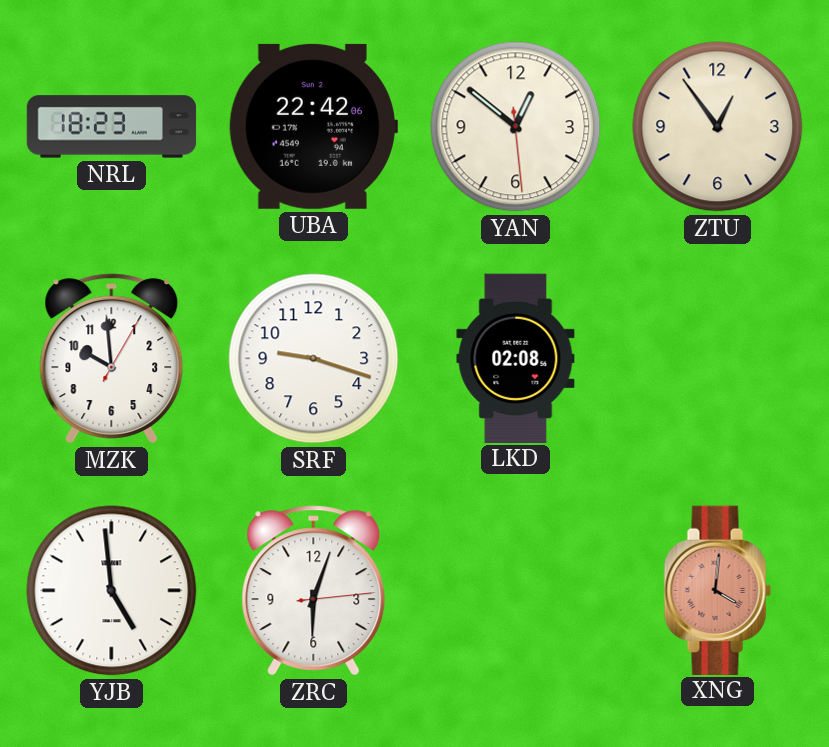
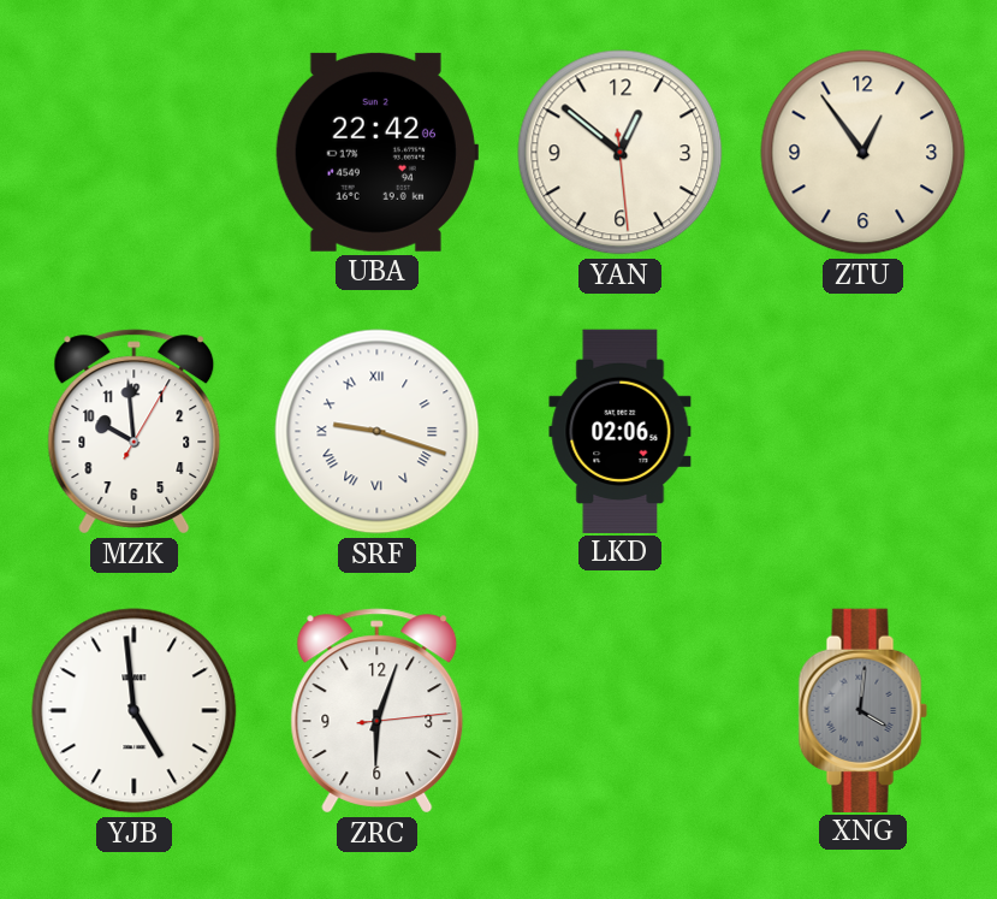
NRL: 18:23 -> none
SRF numerals: Arabic -> Roman
LKD: 02:08 -> 02:06
XNG dial: salmon -> grey
